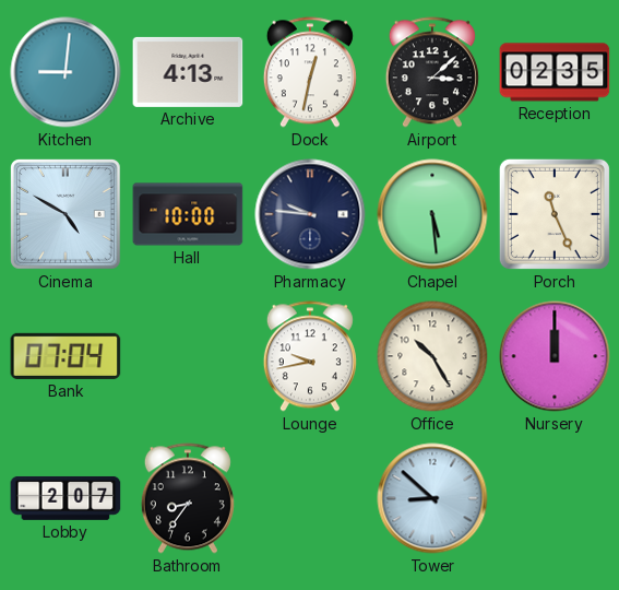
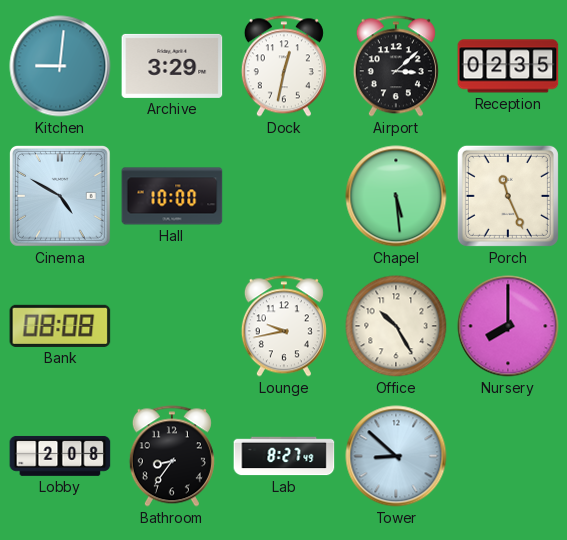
Archive: 4:13 -> 3:29
Pharmacy: 9:46 -> none
Bank: 07:04 -> 08:08
Nursery: 12:00 -> 8:00
Lobby: 2:07 -> 2:08
Lab: none -> 8:27
